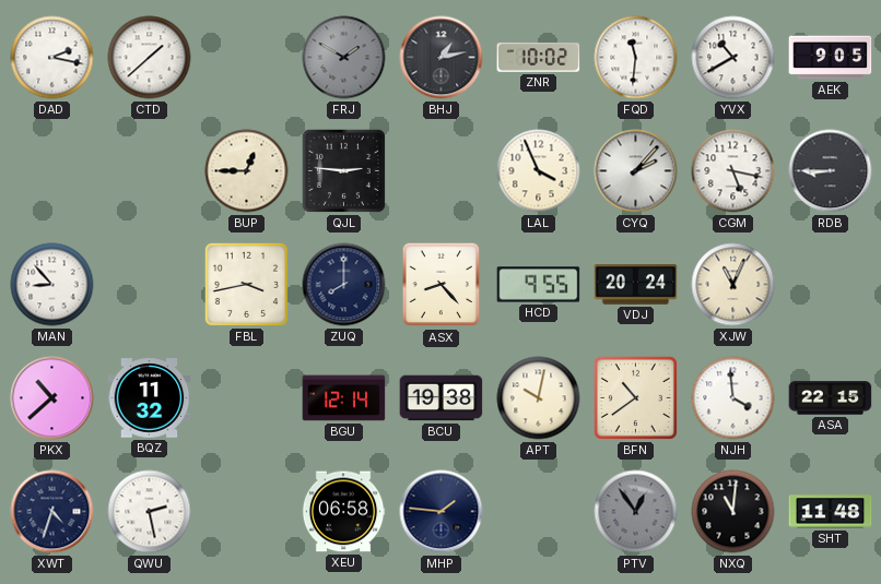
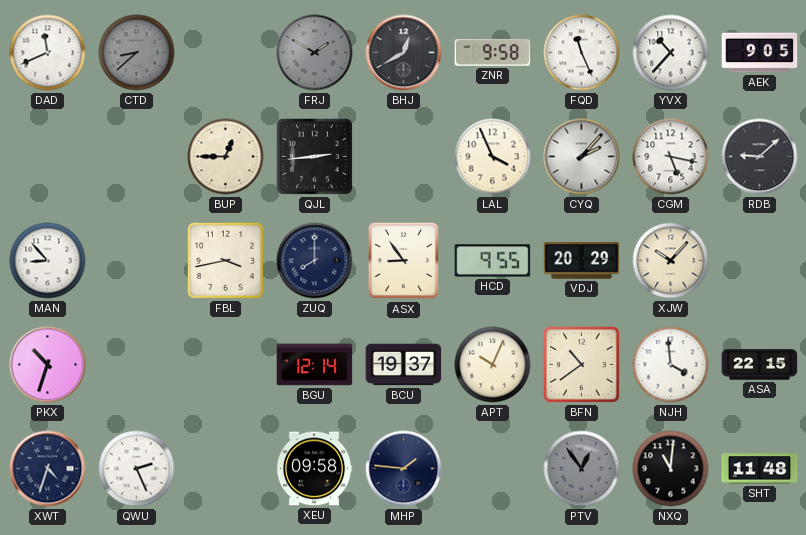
DAD: 2:17 -> 11:41
CTD: 1:38 -> 8:38
CTD dial: white -> grey
BHJ: 1:13 -> 12:40
ZNR: 10:02 -> 9:58
FQD: 11:31 -> 11:26
YVX: 10:40 -> 10:37
QJL: 2:46 -> 2:44
RDB: 8:45 -> 9:08
ASX: 8:23 -> 8:54
VDJ: 20:24 -> 20:29
XJW: 11:04 -> 10:07
PKX: 10:38 -> 10:33
BQZ: 11:32 -> none
BCU: 19:38 -> 19:37
APT: 10:02 -> 10:04
QWU: 2:28 -> 2:26
XEU: 06:58 -> 09:58
